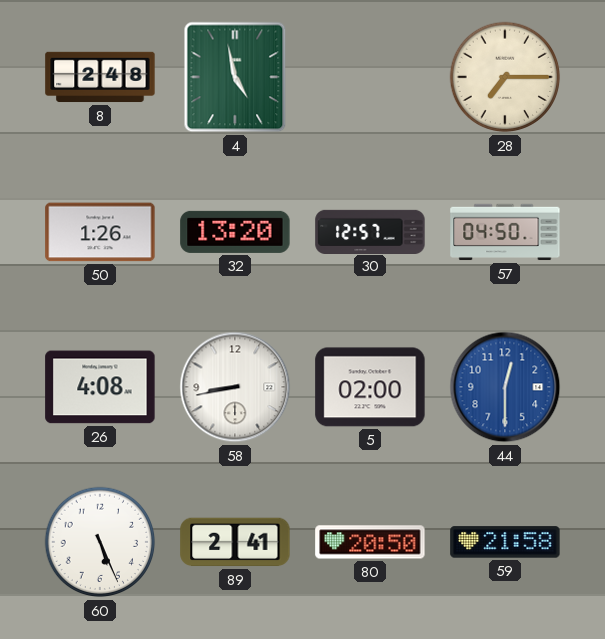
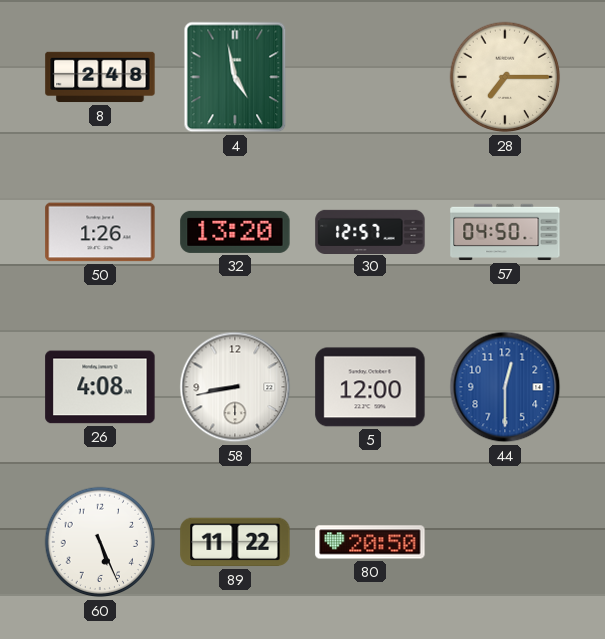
5: 02:00 -> 12:00
89: 2:41 -> 11:22
59: 21:58 -> none
